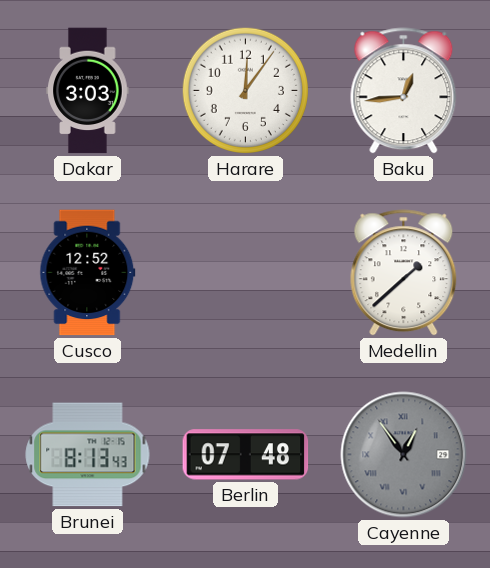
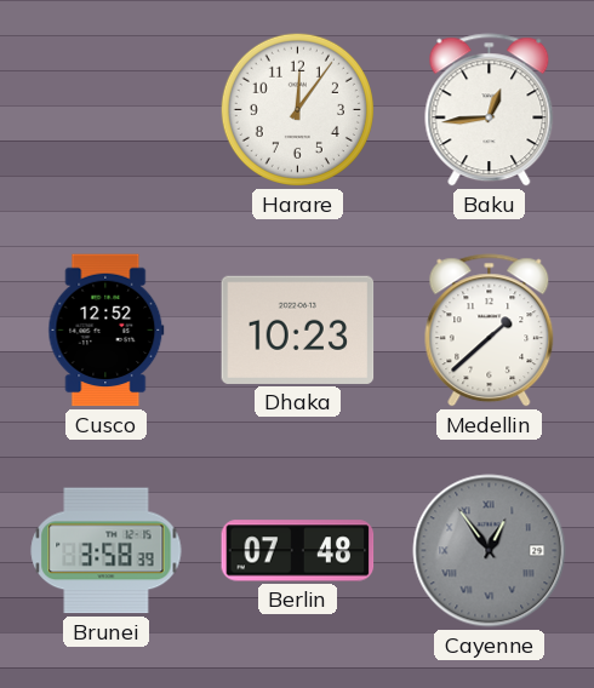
Dakar: 3:03 -> none
Dhaka: none -> 10:23
Brunei: 8:13 -> 3:58
